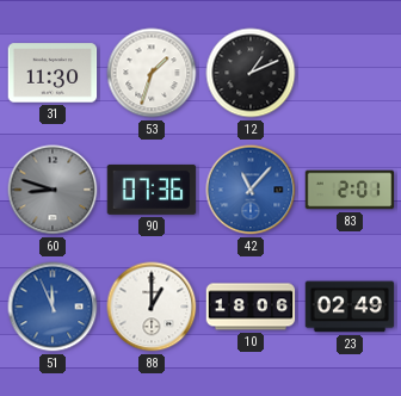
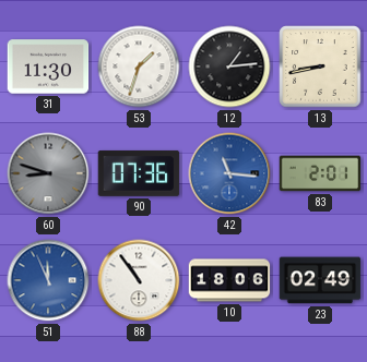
12: 1:11 -> 1:14
13: none -> 8:43
42: 11:07 -> 11:16
88: 1:00 -> 10:54
